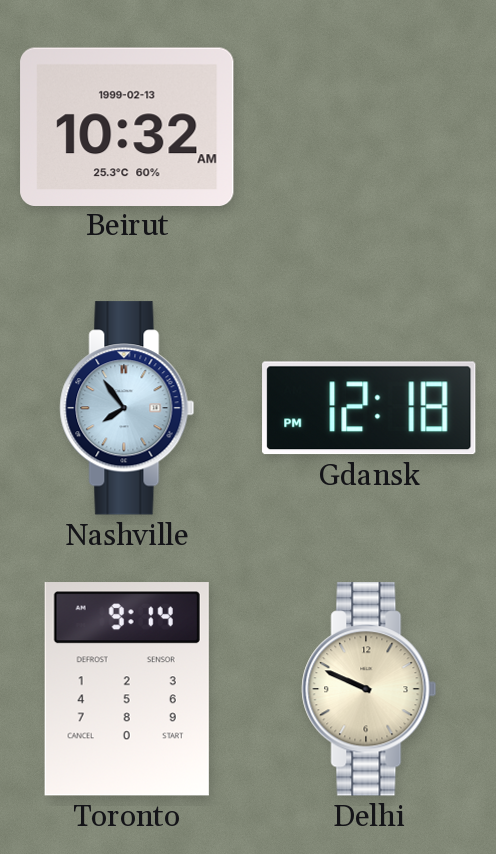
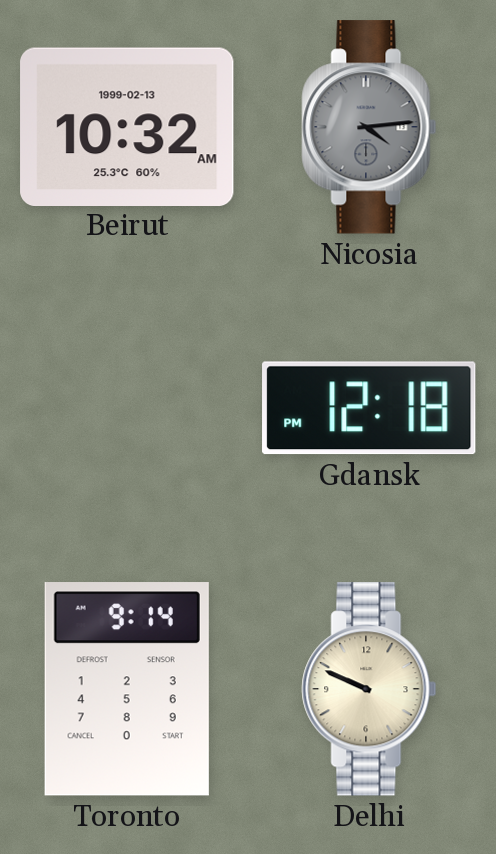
Nicosia: none -> 4:14
Nashville: 7:54 -> none
